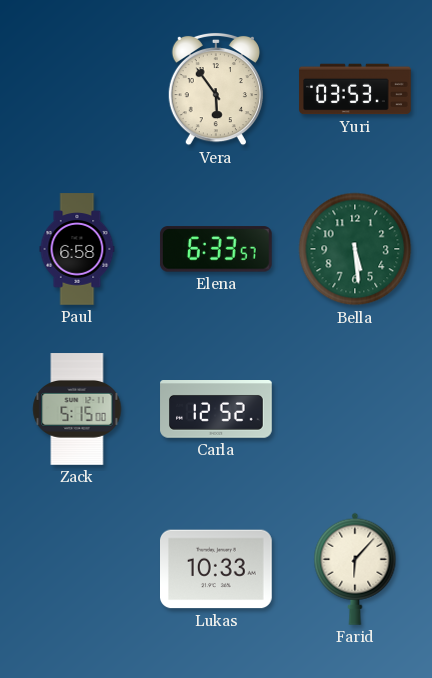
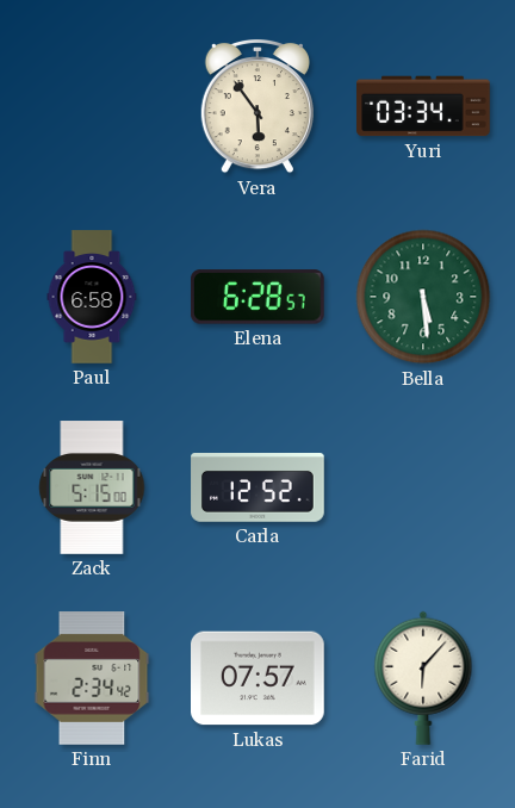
Yuri: 03:53 -> 03:34
Elena: 6:33 -> 6:28
Finn: none -> 2:34
Lukas: 10:33 -> 07:57
